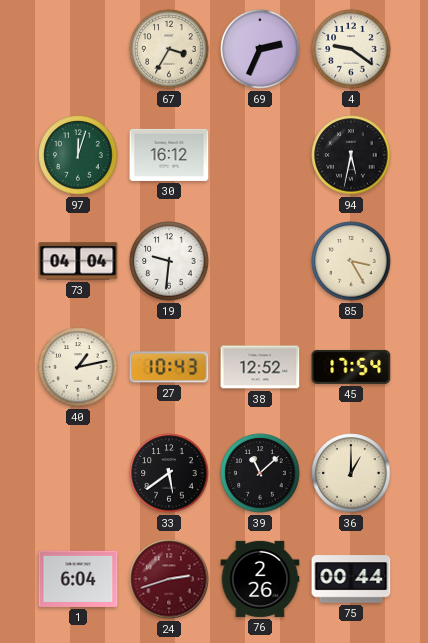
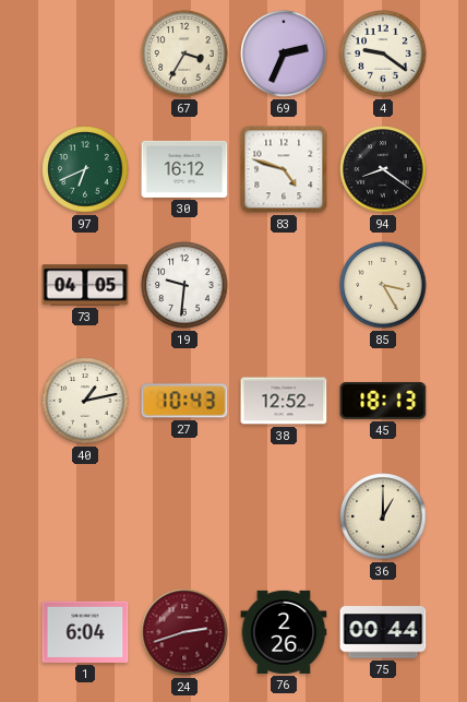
97: 12:03 -> 6:41
83: none -> 4:48
94: 5:32 -> 8:21
73: 04:04 -> 04:05
45: 17:54 -> 18:13
33: 5:39 -> none
39: 11:08 -> none
